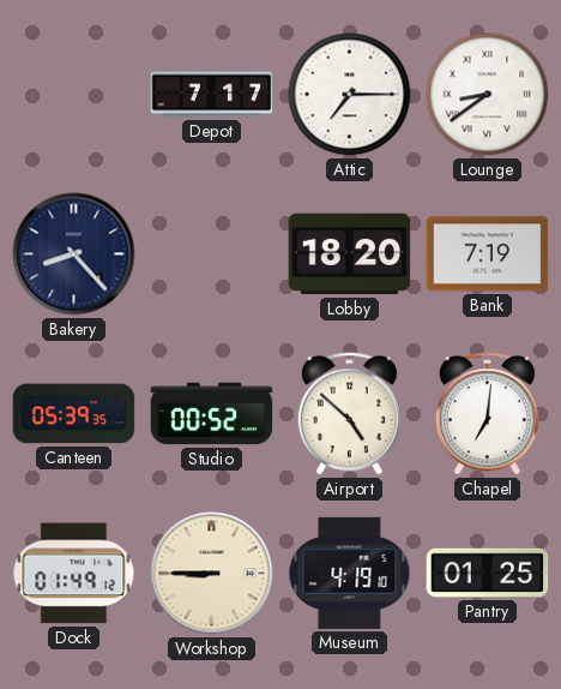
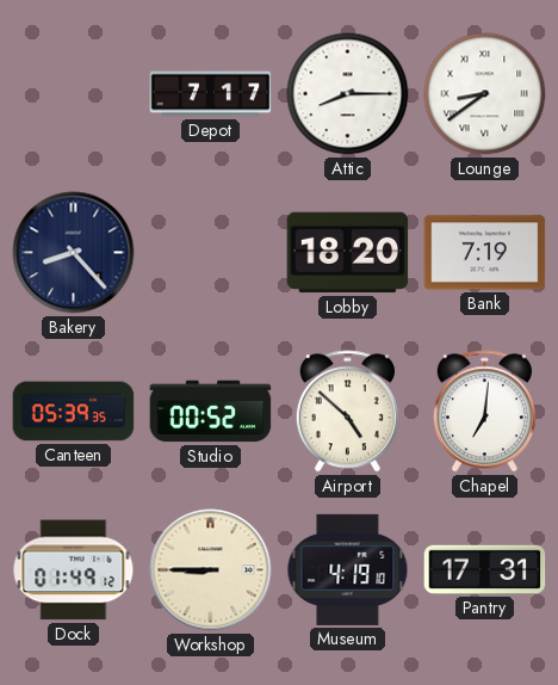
Attic: 7:15 -> 8:15
Pantry: 01:25 -> 17:31
